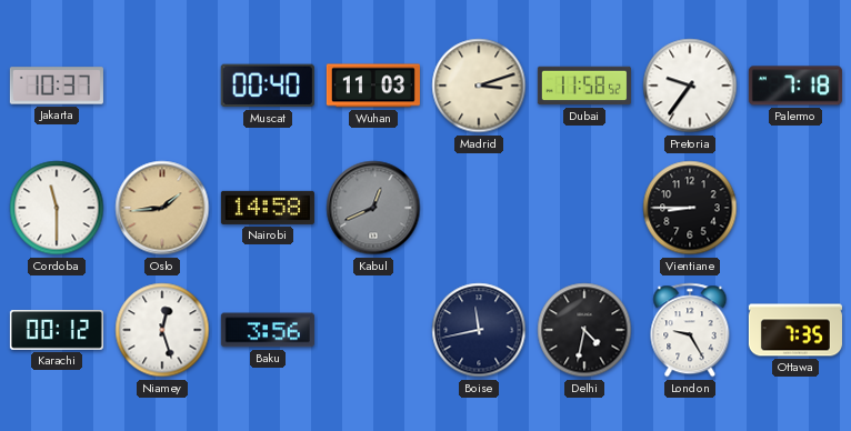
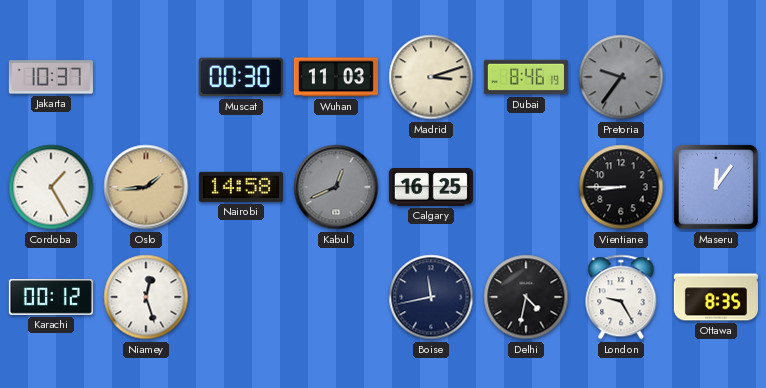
Muscat: 00:40 -> 00:30
Dubai: 11:58 -> 8:46
Pretoria dial: white -> grey
Palermo: 7:18 -> none
Cordoba: 11:30 -> 1:25
Calgary: none -> 16:25
Maseru: none -> 12:06
Baku: 3:56 -> none
Ottawa: 7:35 -> 8:35
